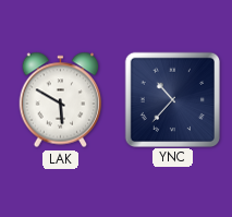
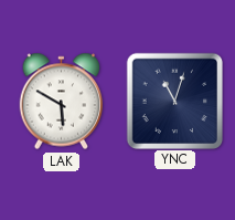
YNC: 10:37 -> 11:03
